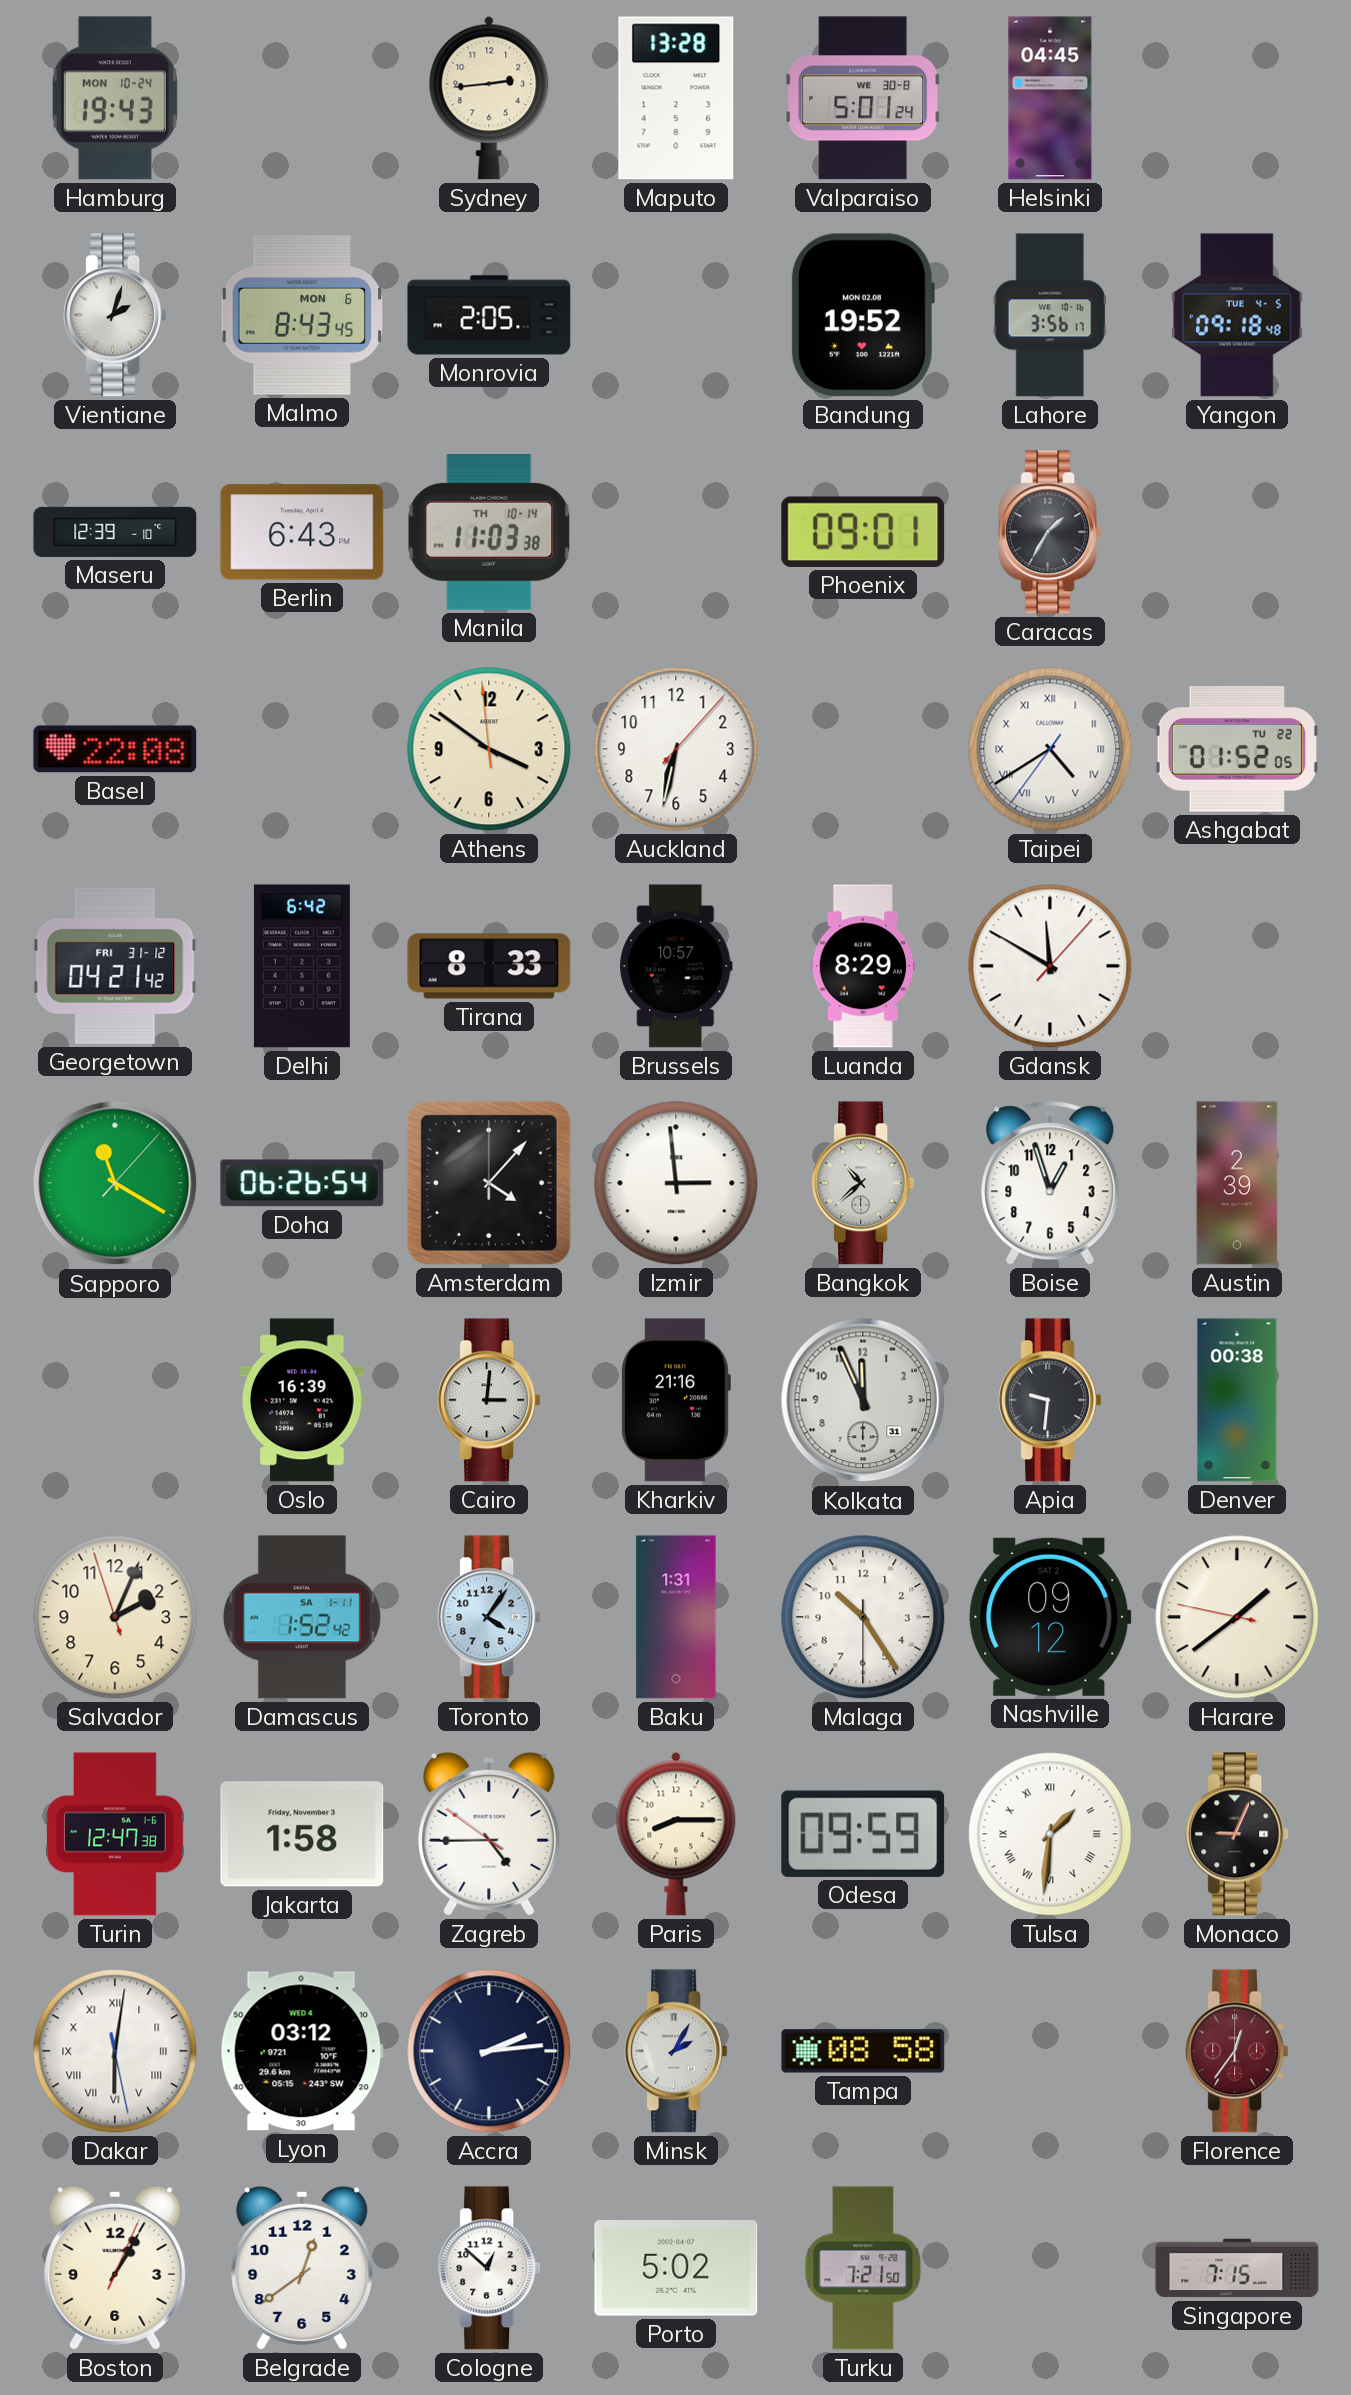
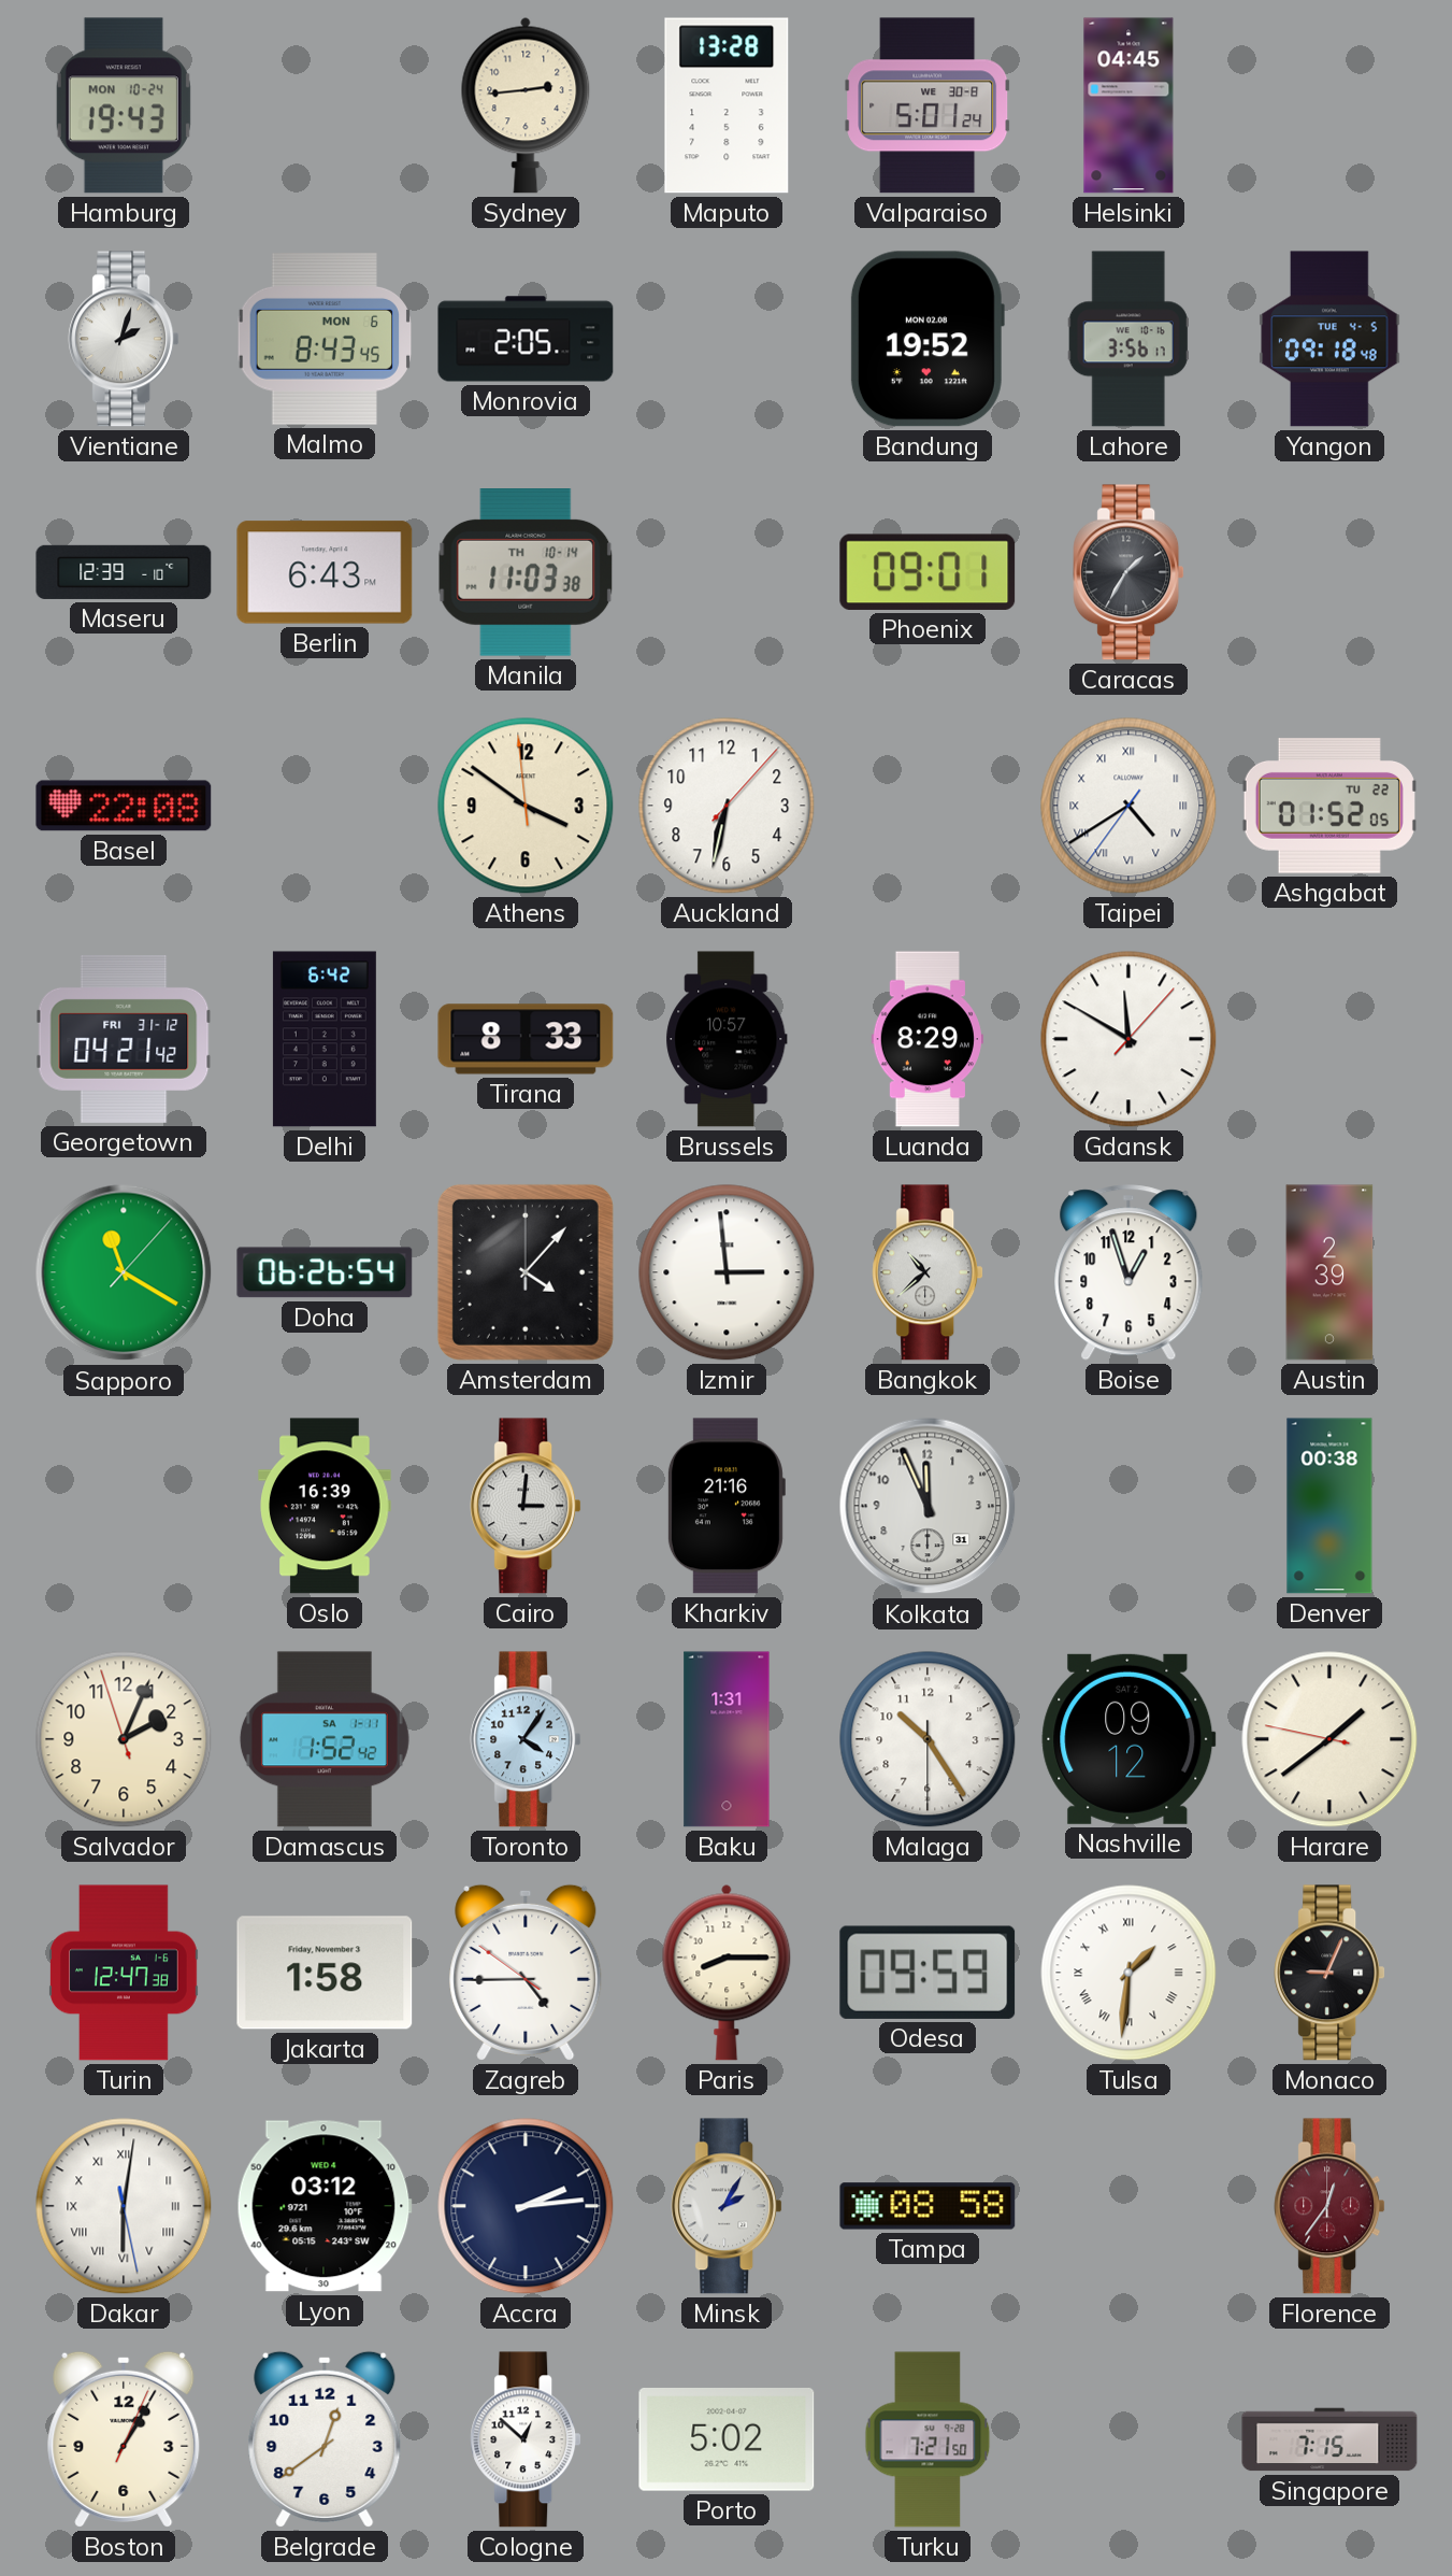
Apia: 9:31 -> none
